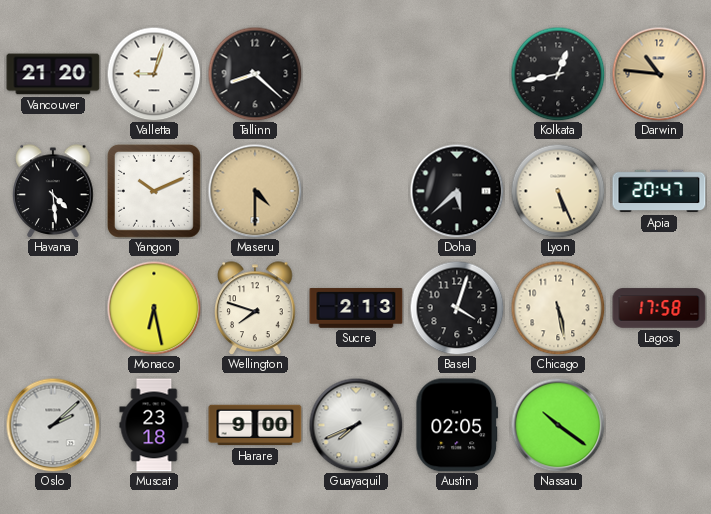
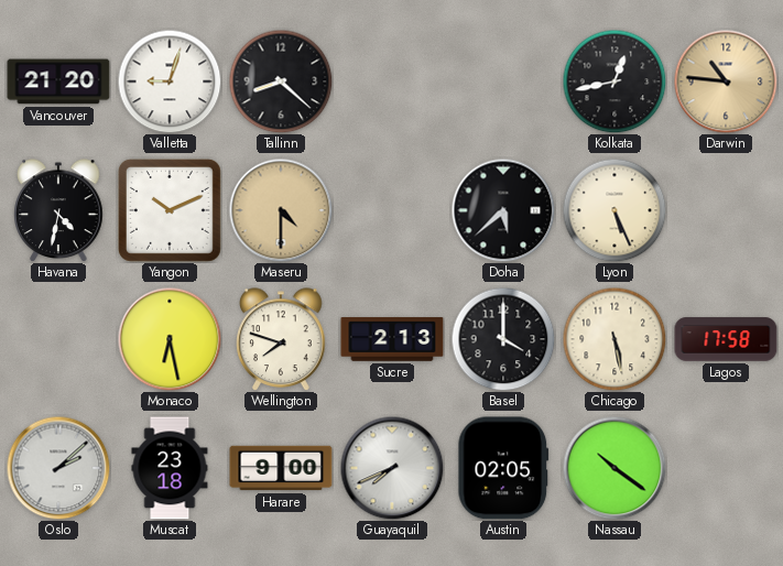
Havana: 4:29 -> 4:32
Apia: 20:47 -> none
Basel: 4:03 -> 4:00
